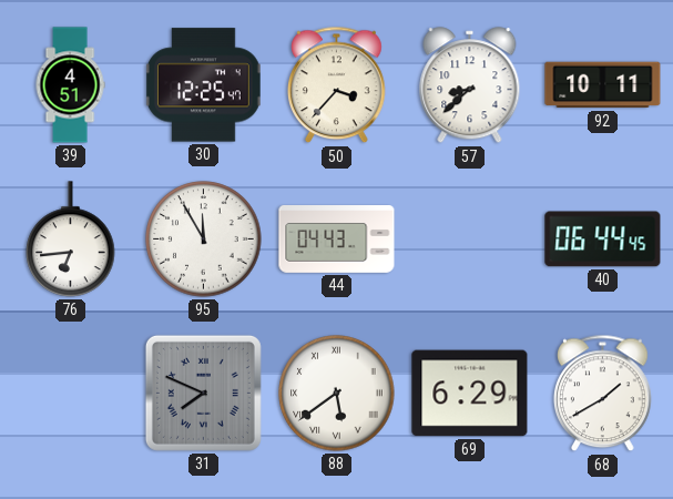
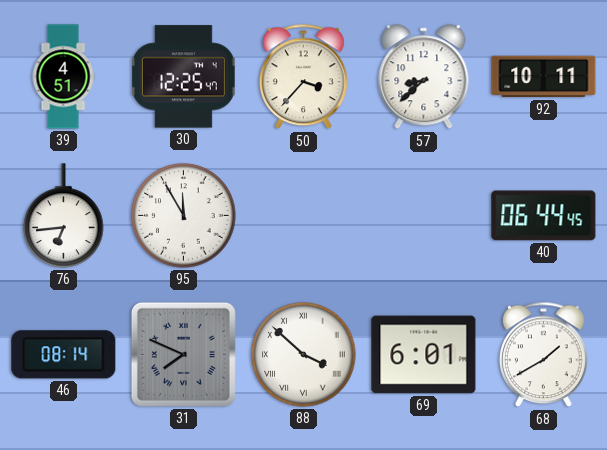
44: 04:43 -> none
46: none -> 08:14
88: 5:39 -> 3:52
69: 6:29 -> 6:01
